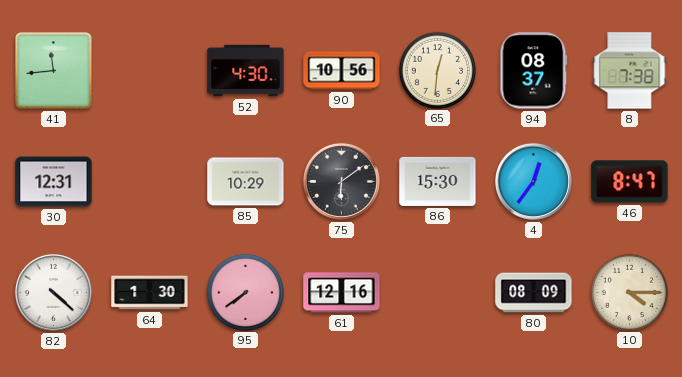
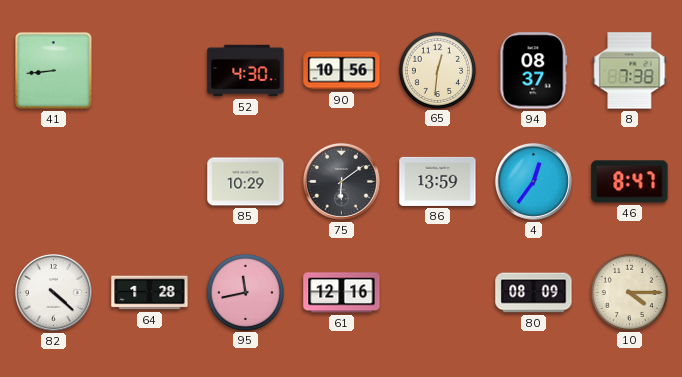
41: 11:44 -> 8:44
30: 12:31 -> none
86: 15:30 -> 13:59
64: 1:30 -> 1:28
95: 7:39 -> 11:43
